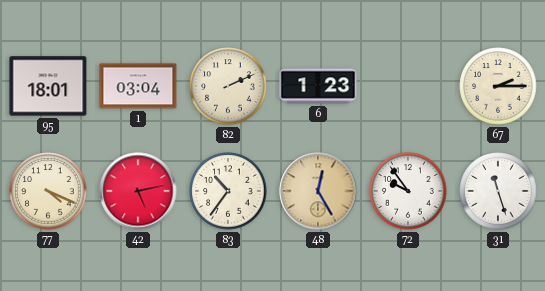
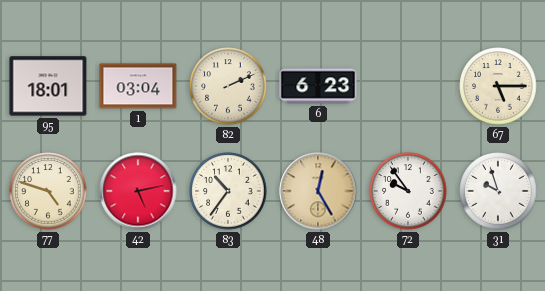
6: 1:23 -> 6:23
67: 2:15 -> 5:15
77: 4:19 -> 4:48
31: 11:27 -> 9:57
